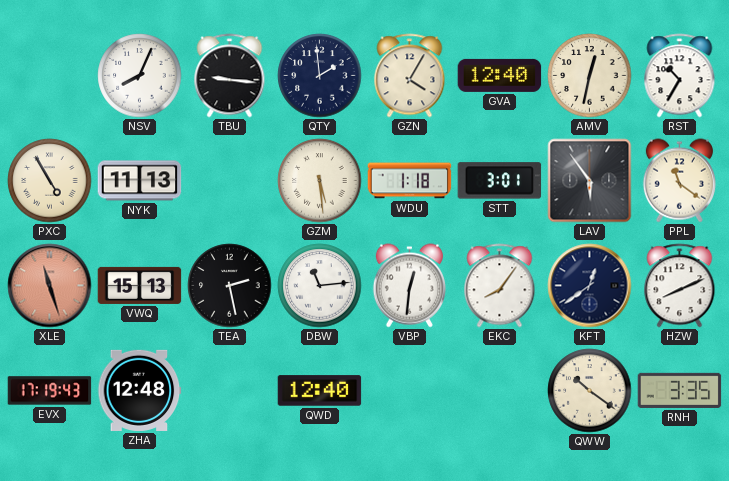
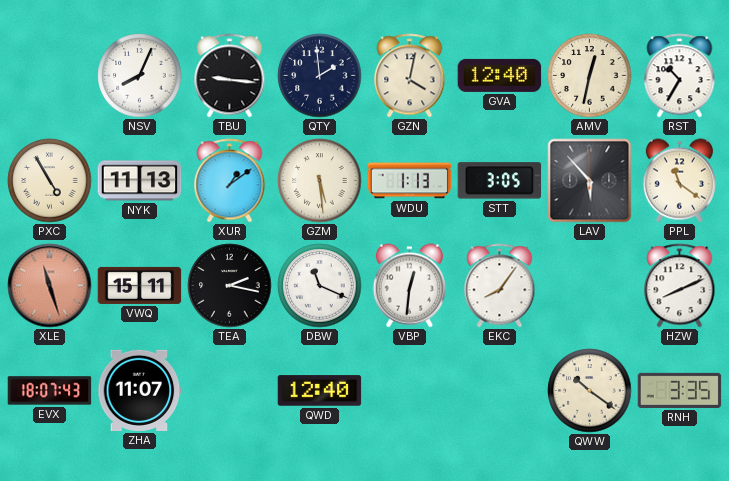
GZN: 4:05 -> 4:02
XUR: none -> 1:09
WDU: 1:18 -> 1:13
STT: 3:01 -> 3:05
LAV: 5:54 -> 5:53
VWQ: 15:13 -> 15:11
TEA: 2:28 -> 2:17
DBW: 11:14 -> 11:19
KFT: 12:39 -> none
EVX: 17:19 -> 18:07
ZHA: 12:48 -> 11:07
